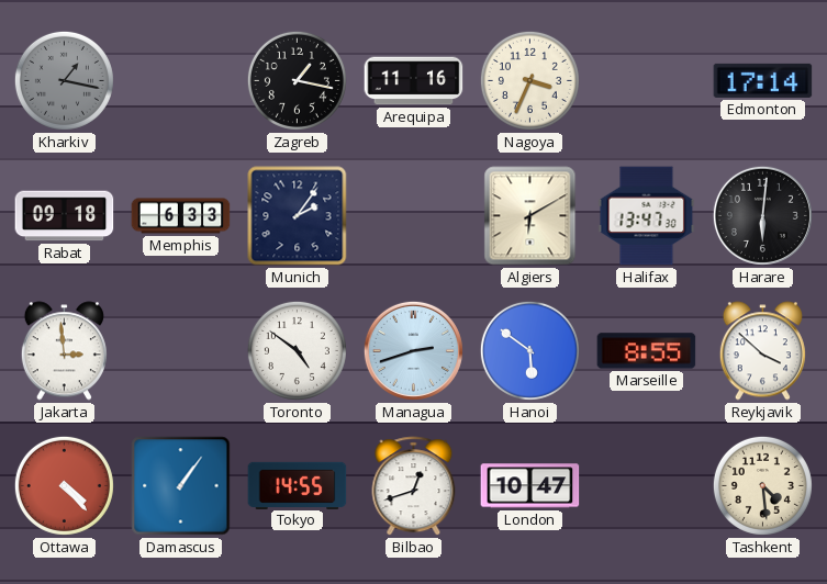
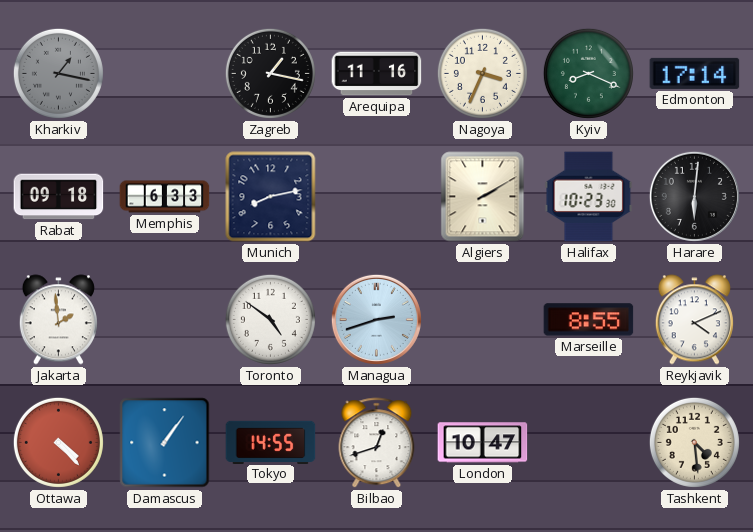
Kyiv: none -> 8:19
Munich: 2:06 -> 8:13
Algiers: 6:10 -> 2:10
Halifax: 13:47 -> 10:23
Jakarta: 2:59 -> 1:59
Hanoi: 5:51 -> none
Reykjavik: 3:52 -> 4:11
